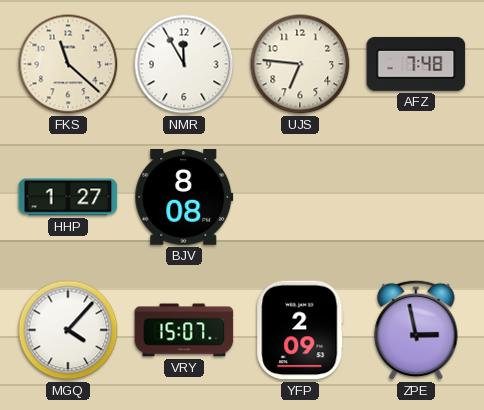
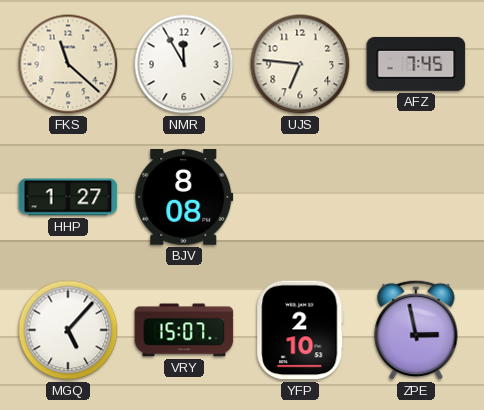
AFZ: 7:48 -> 7:45
MGQ: 4:07 -> 5:07
YFP: 2:09 -> 2:10
